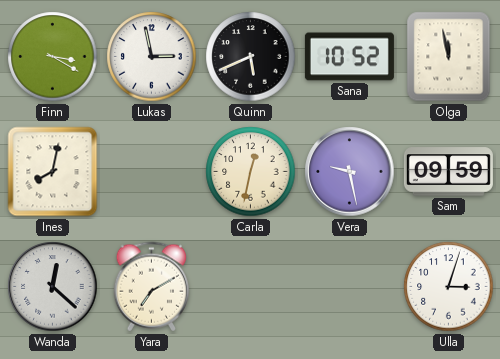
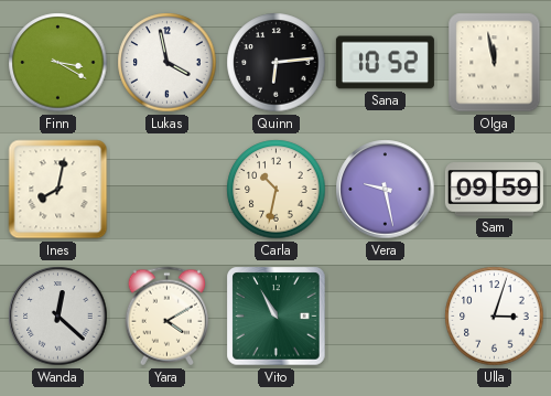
Lukas: 2:58 -> 3:58
Quinn: 5:41 -> 6:14
Carla: 12:32 -> 10:32
Yara: 7:10 -> 4:10
Vito: none -> 10:55
